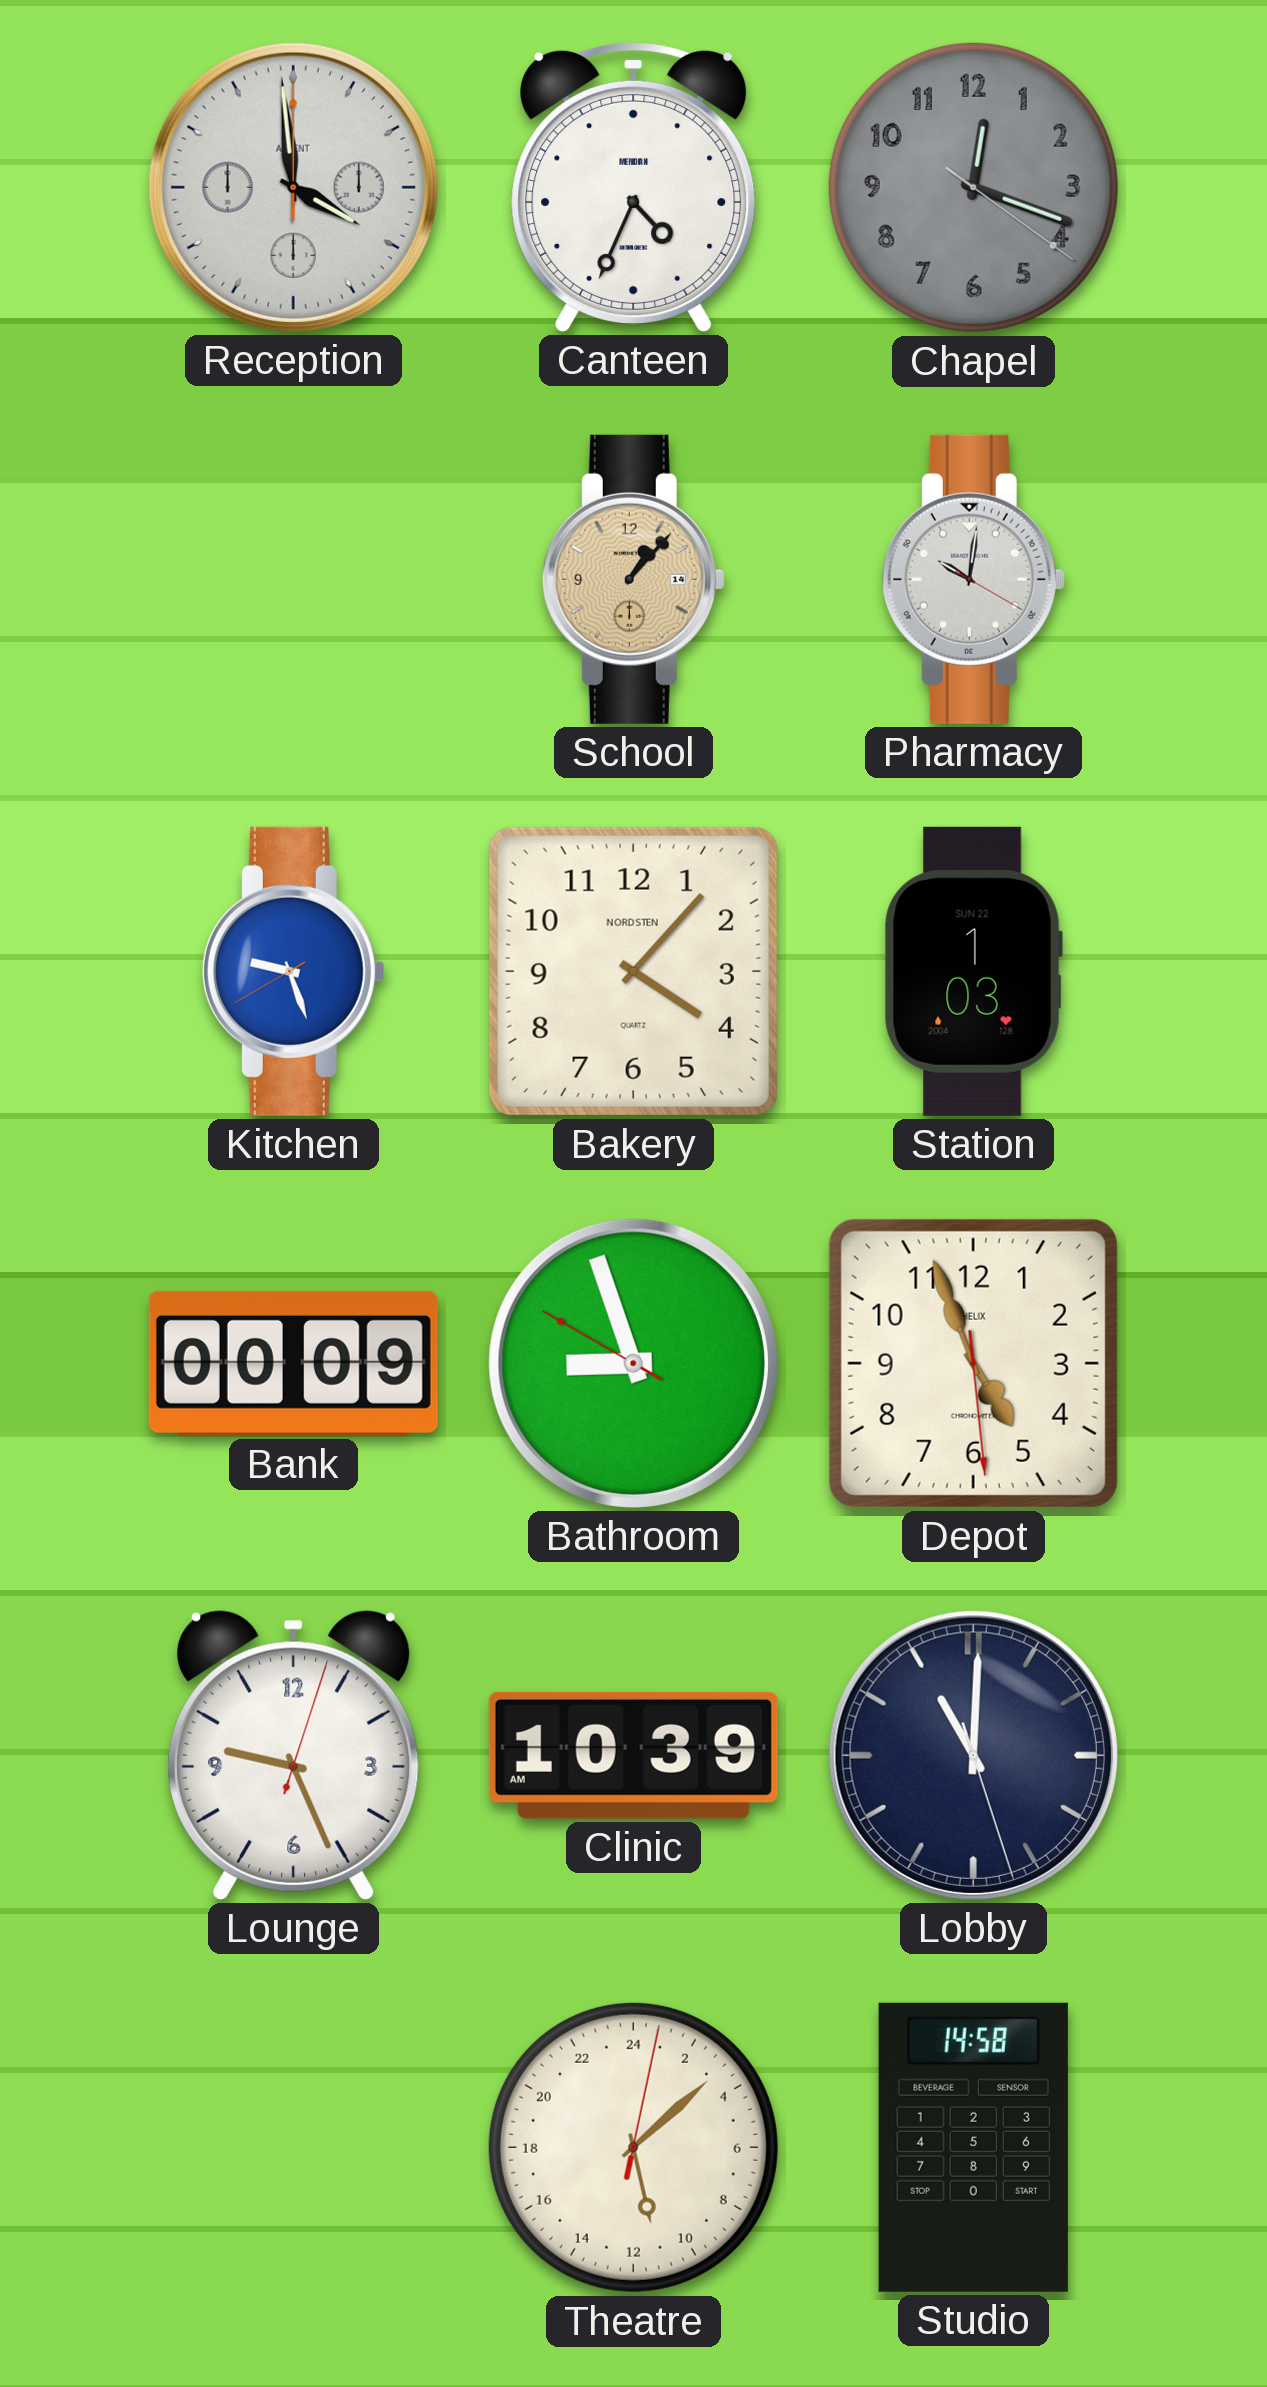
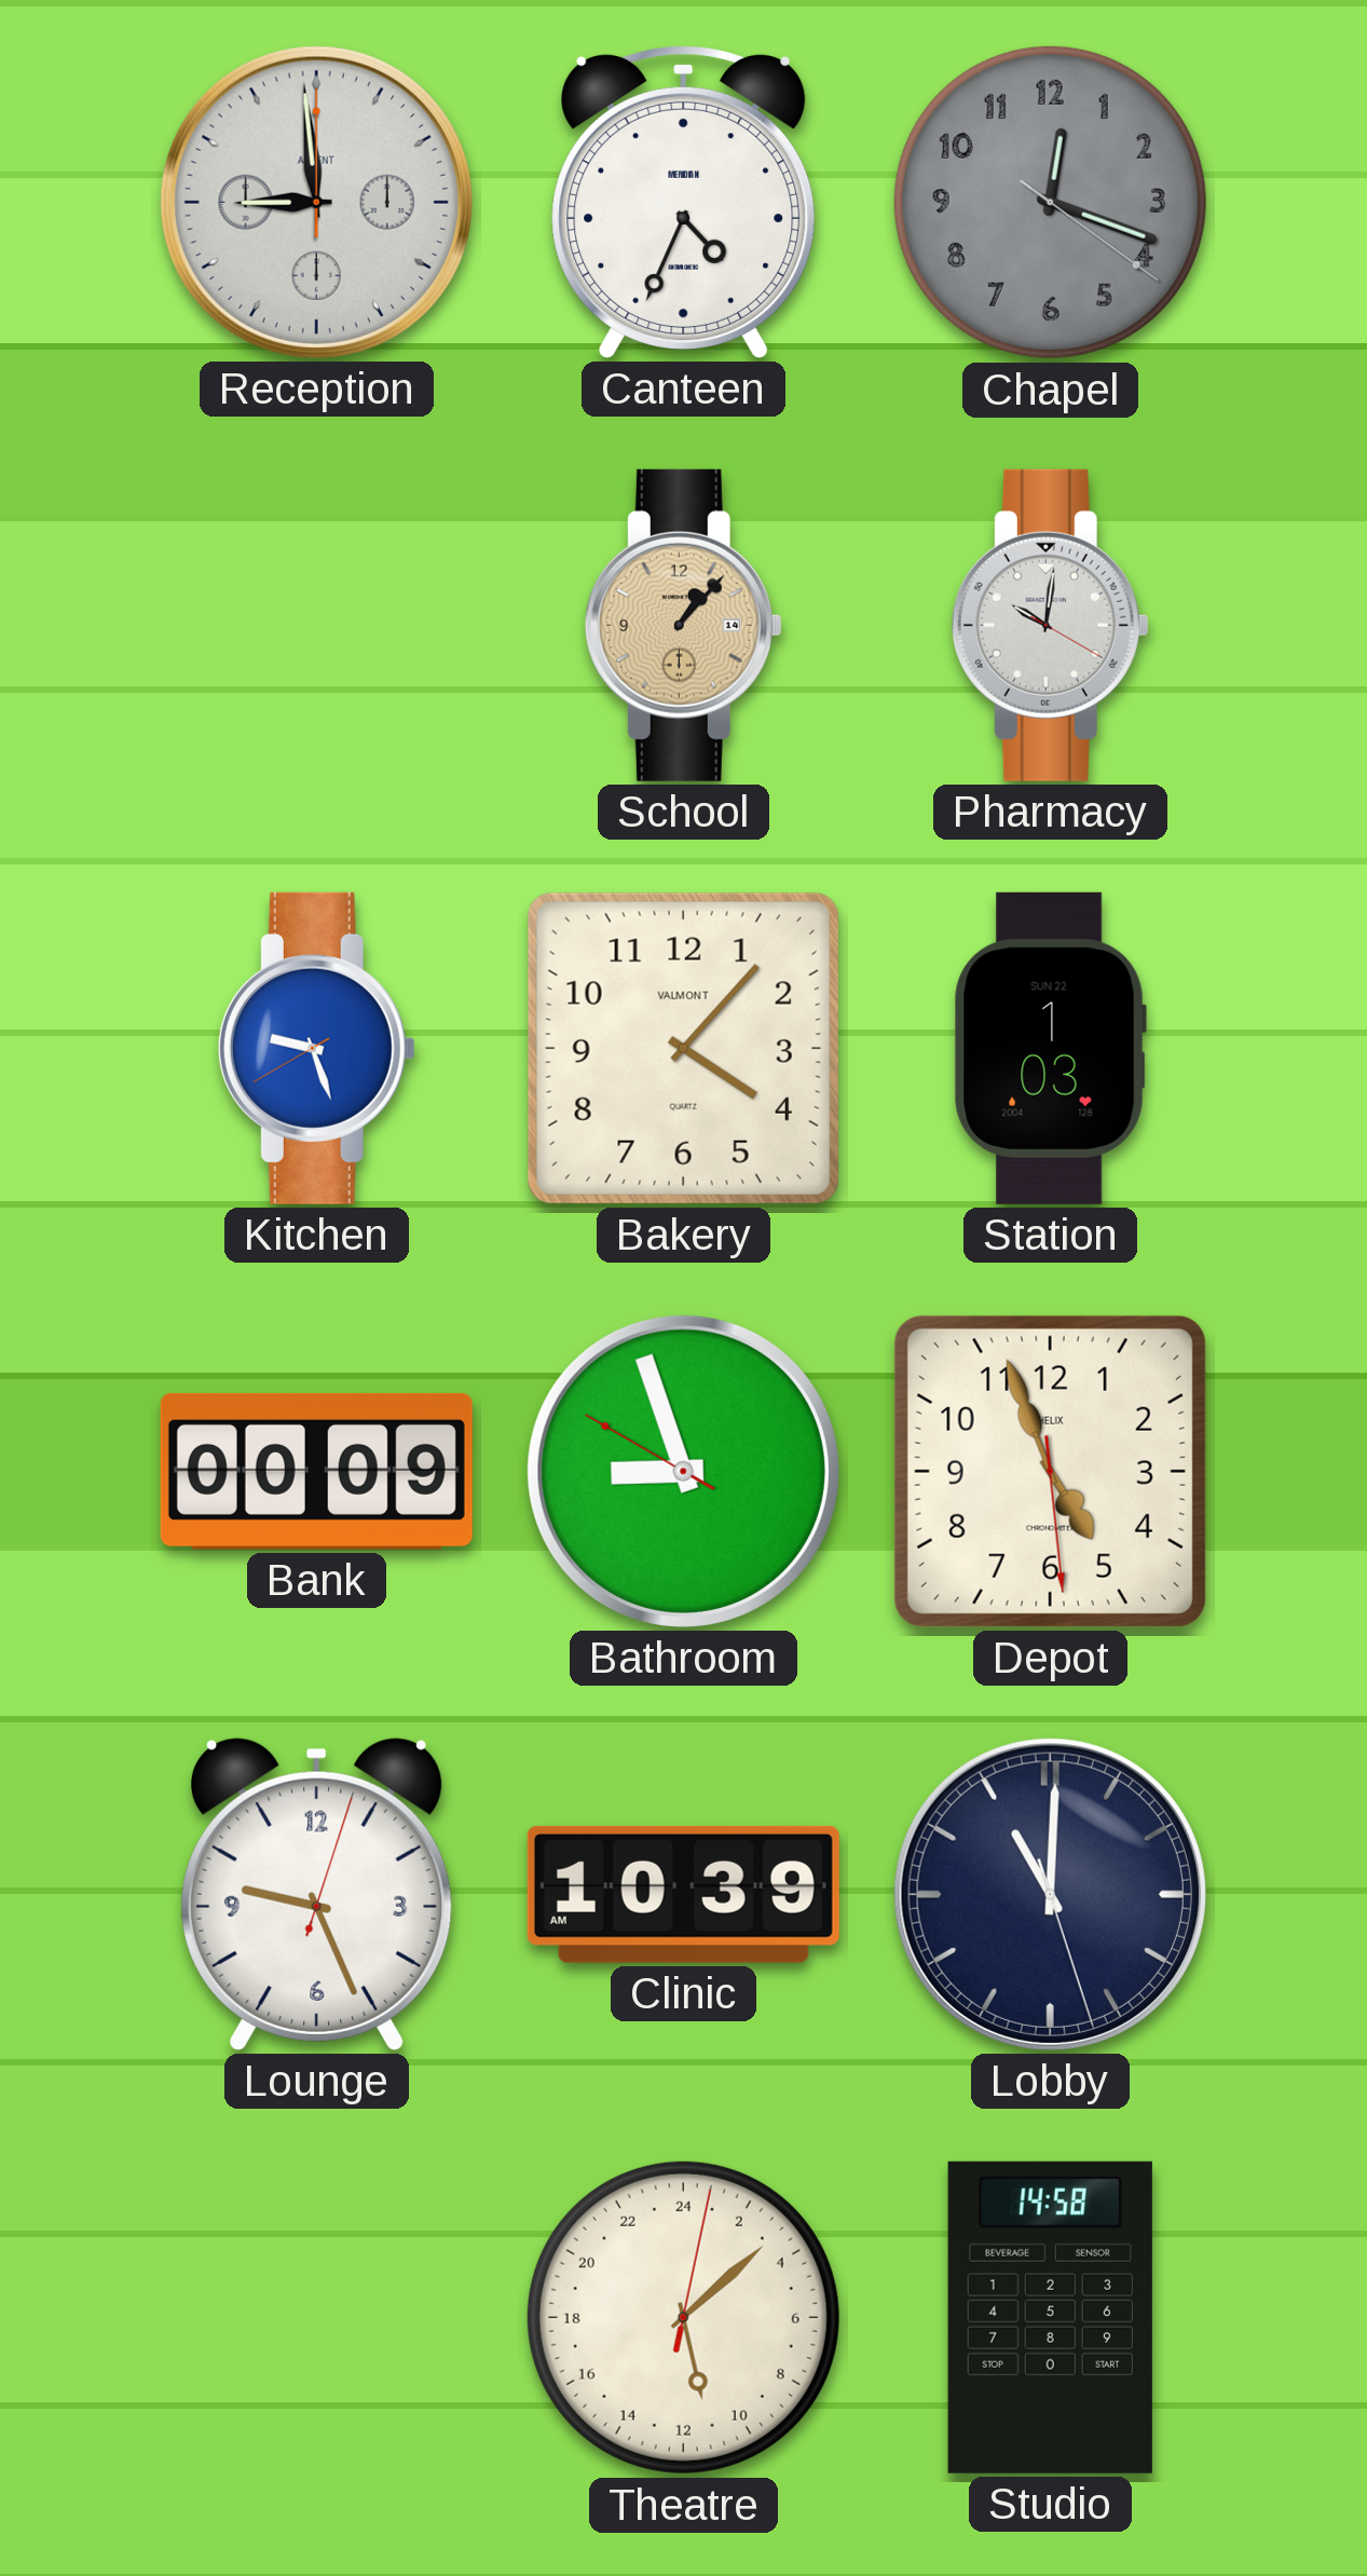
Reception: 3:59 -> 8:59
Bakery brand: NORDSTEN -> VALMONT
